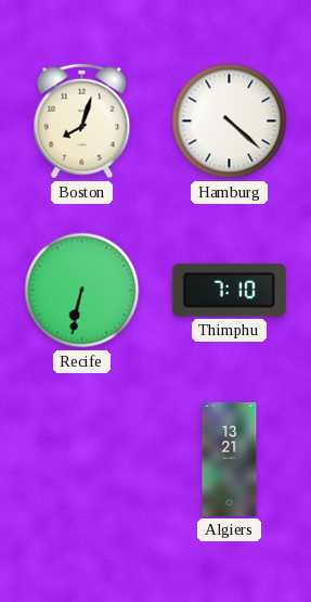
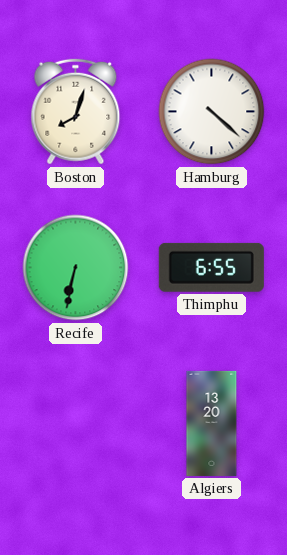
Thimphu: 7:10 -> 6:55
Algiers: 13:21 -> 13:20
